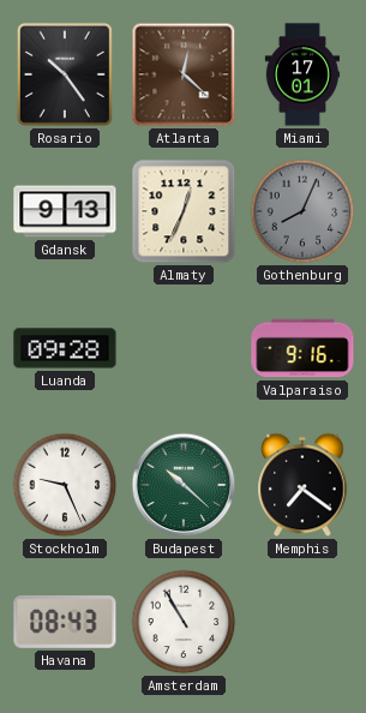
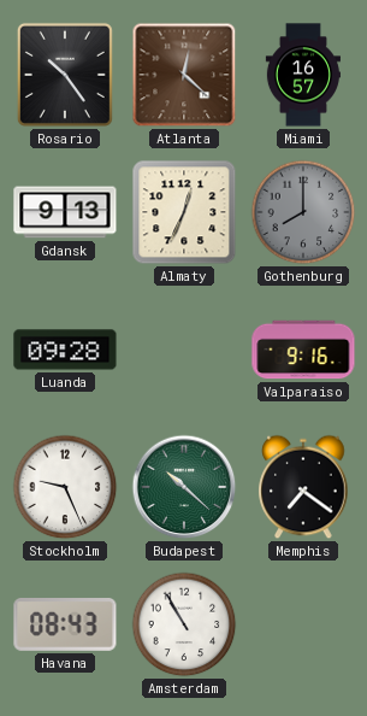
Miami: 17:01 -> 16:57
Gothenburg: 8:04 -> 8:00
